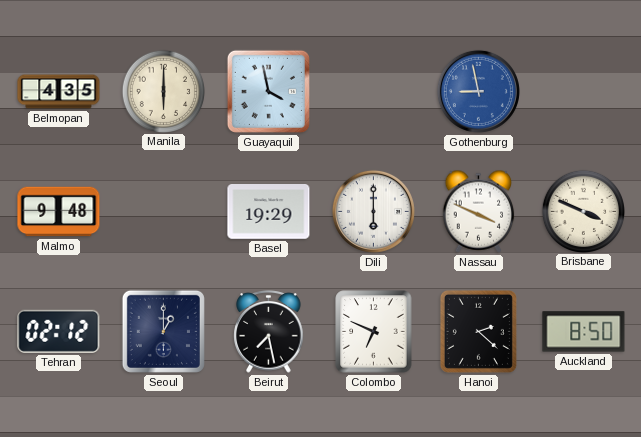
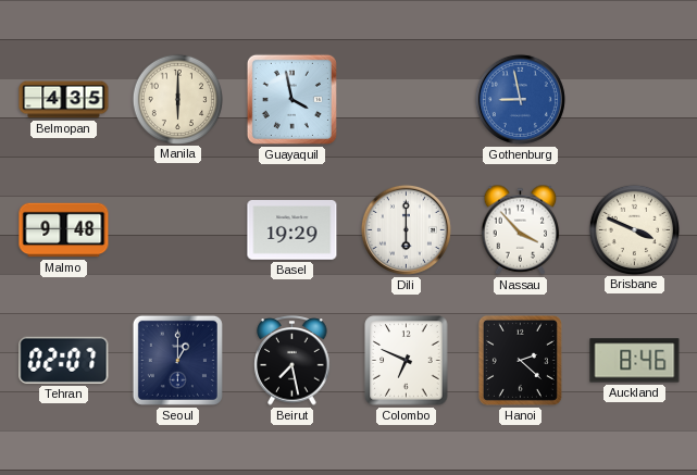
Nassau: 3:49 -> 3:53
Tehran: 02:12 -> 02:07
Auckland: 8:50 -> 8:46
